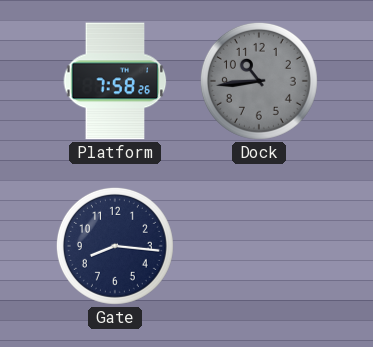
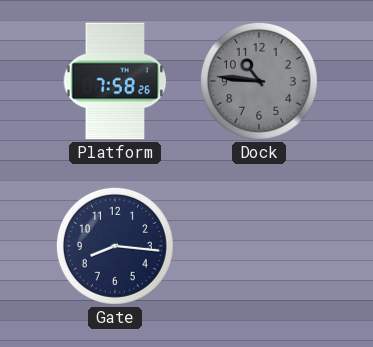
Dock: 10:44 -> 10:46
